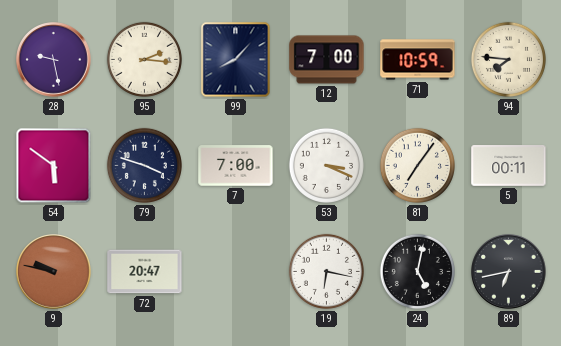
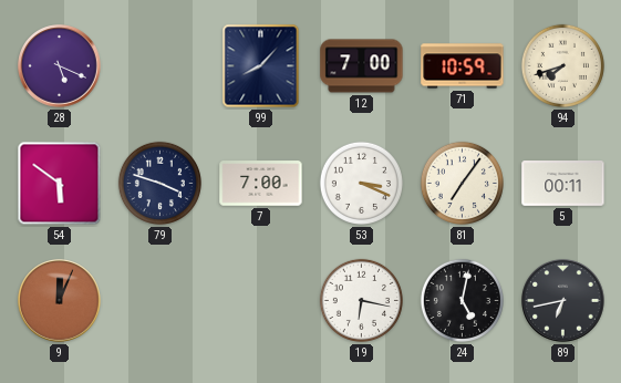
28: 9:28 -> 5:19
95: 2:16 -> none
94: 7:46 -> 7:42
9: 9:47 -> 12:04
72: 20:47 -> none
